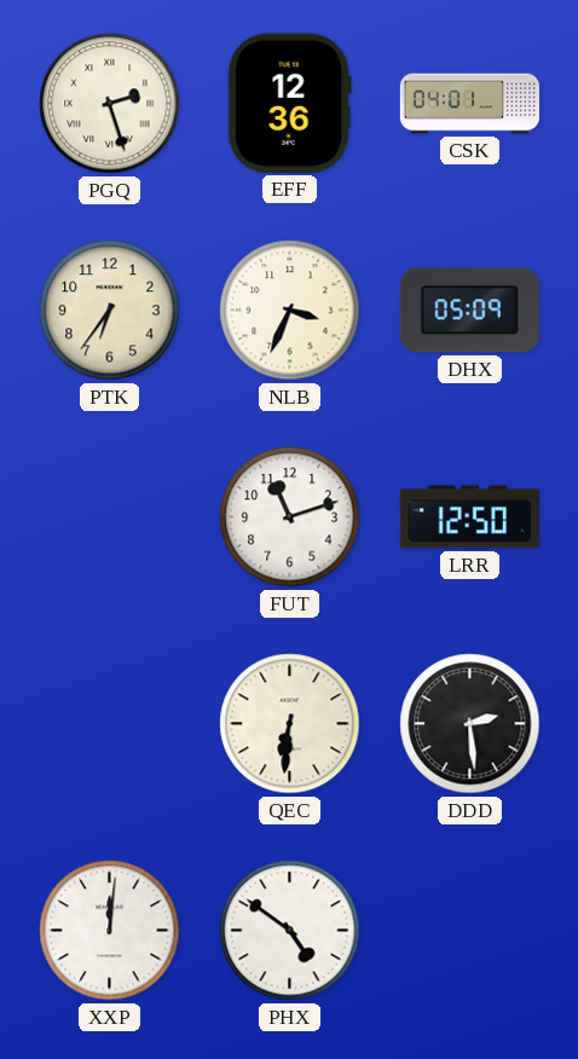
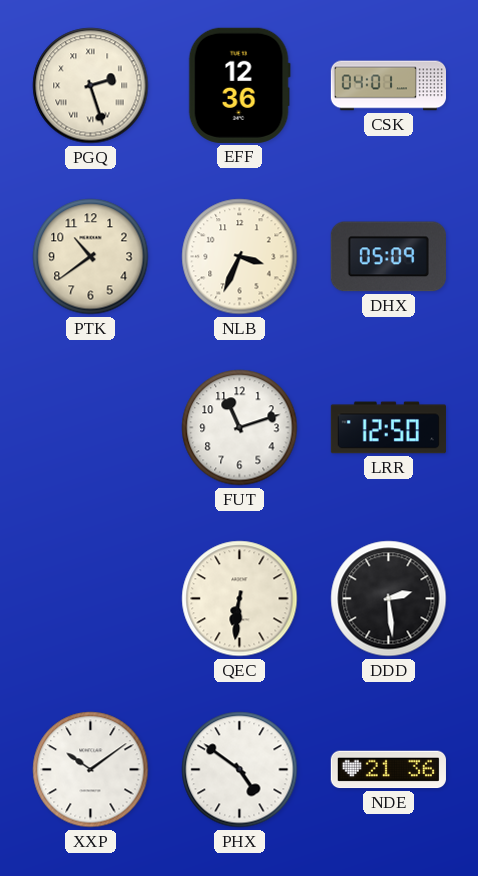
PTK: 6:36 -> 10:39
XXP: 12:01 -> 10:09
NDE: none -> 21:36
